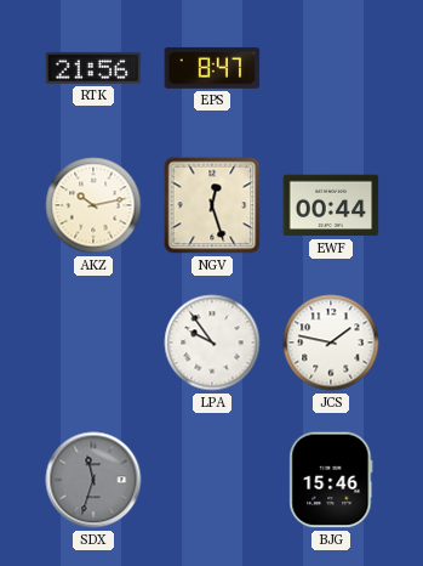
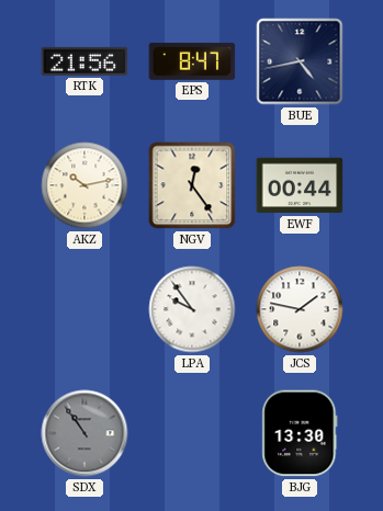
BUE: none -> 4:43
NGV: 12:27 -> 12:24
SDX: 11:33 -> 10:54
BJG: 15:46 -> 13:30
